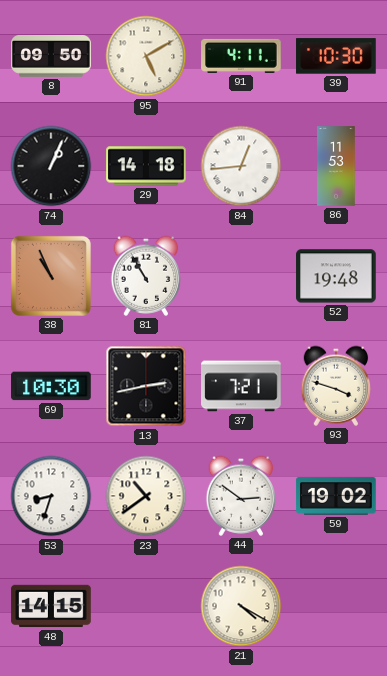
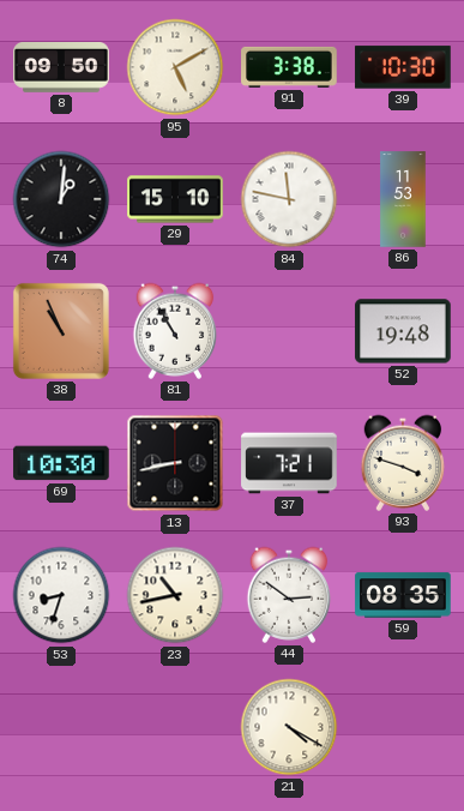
91: 4:11 -> 3:38
74: 1:04 -> 1:01
29: 14:18 -> 15:10
84: 12:44 -> 11:47
13: 2:43 -> 8:43
23: 10:39 -> 10:43
59: 19:02 -> 08:35
48: 14:15 -> none
